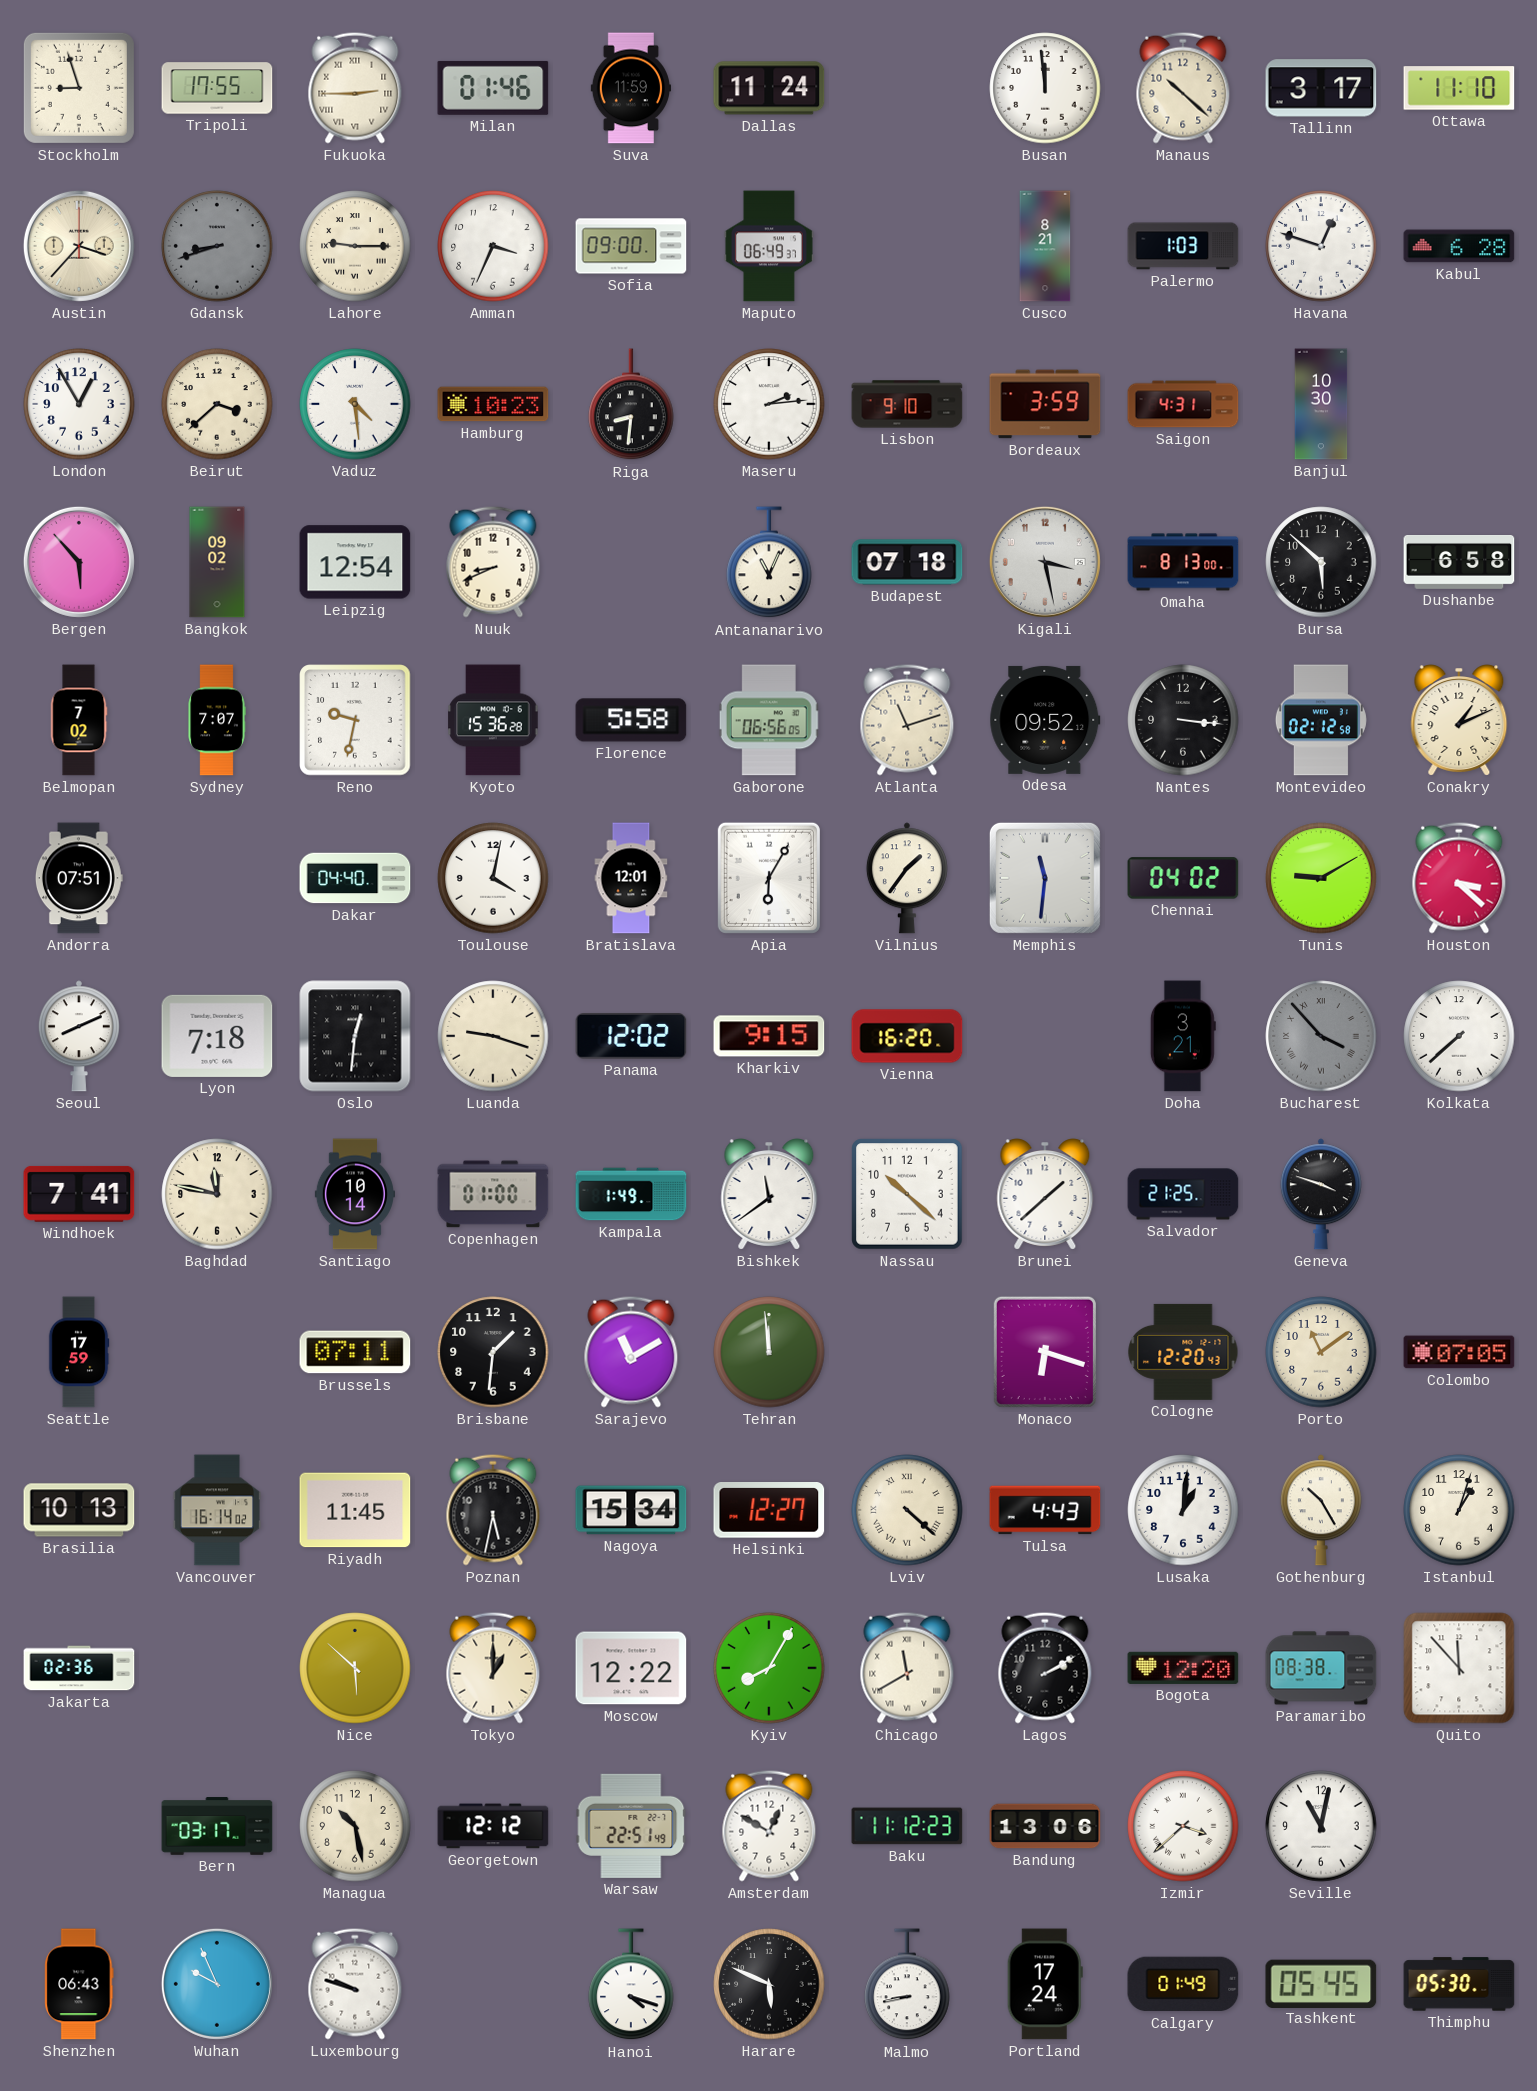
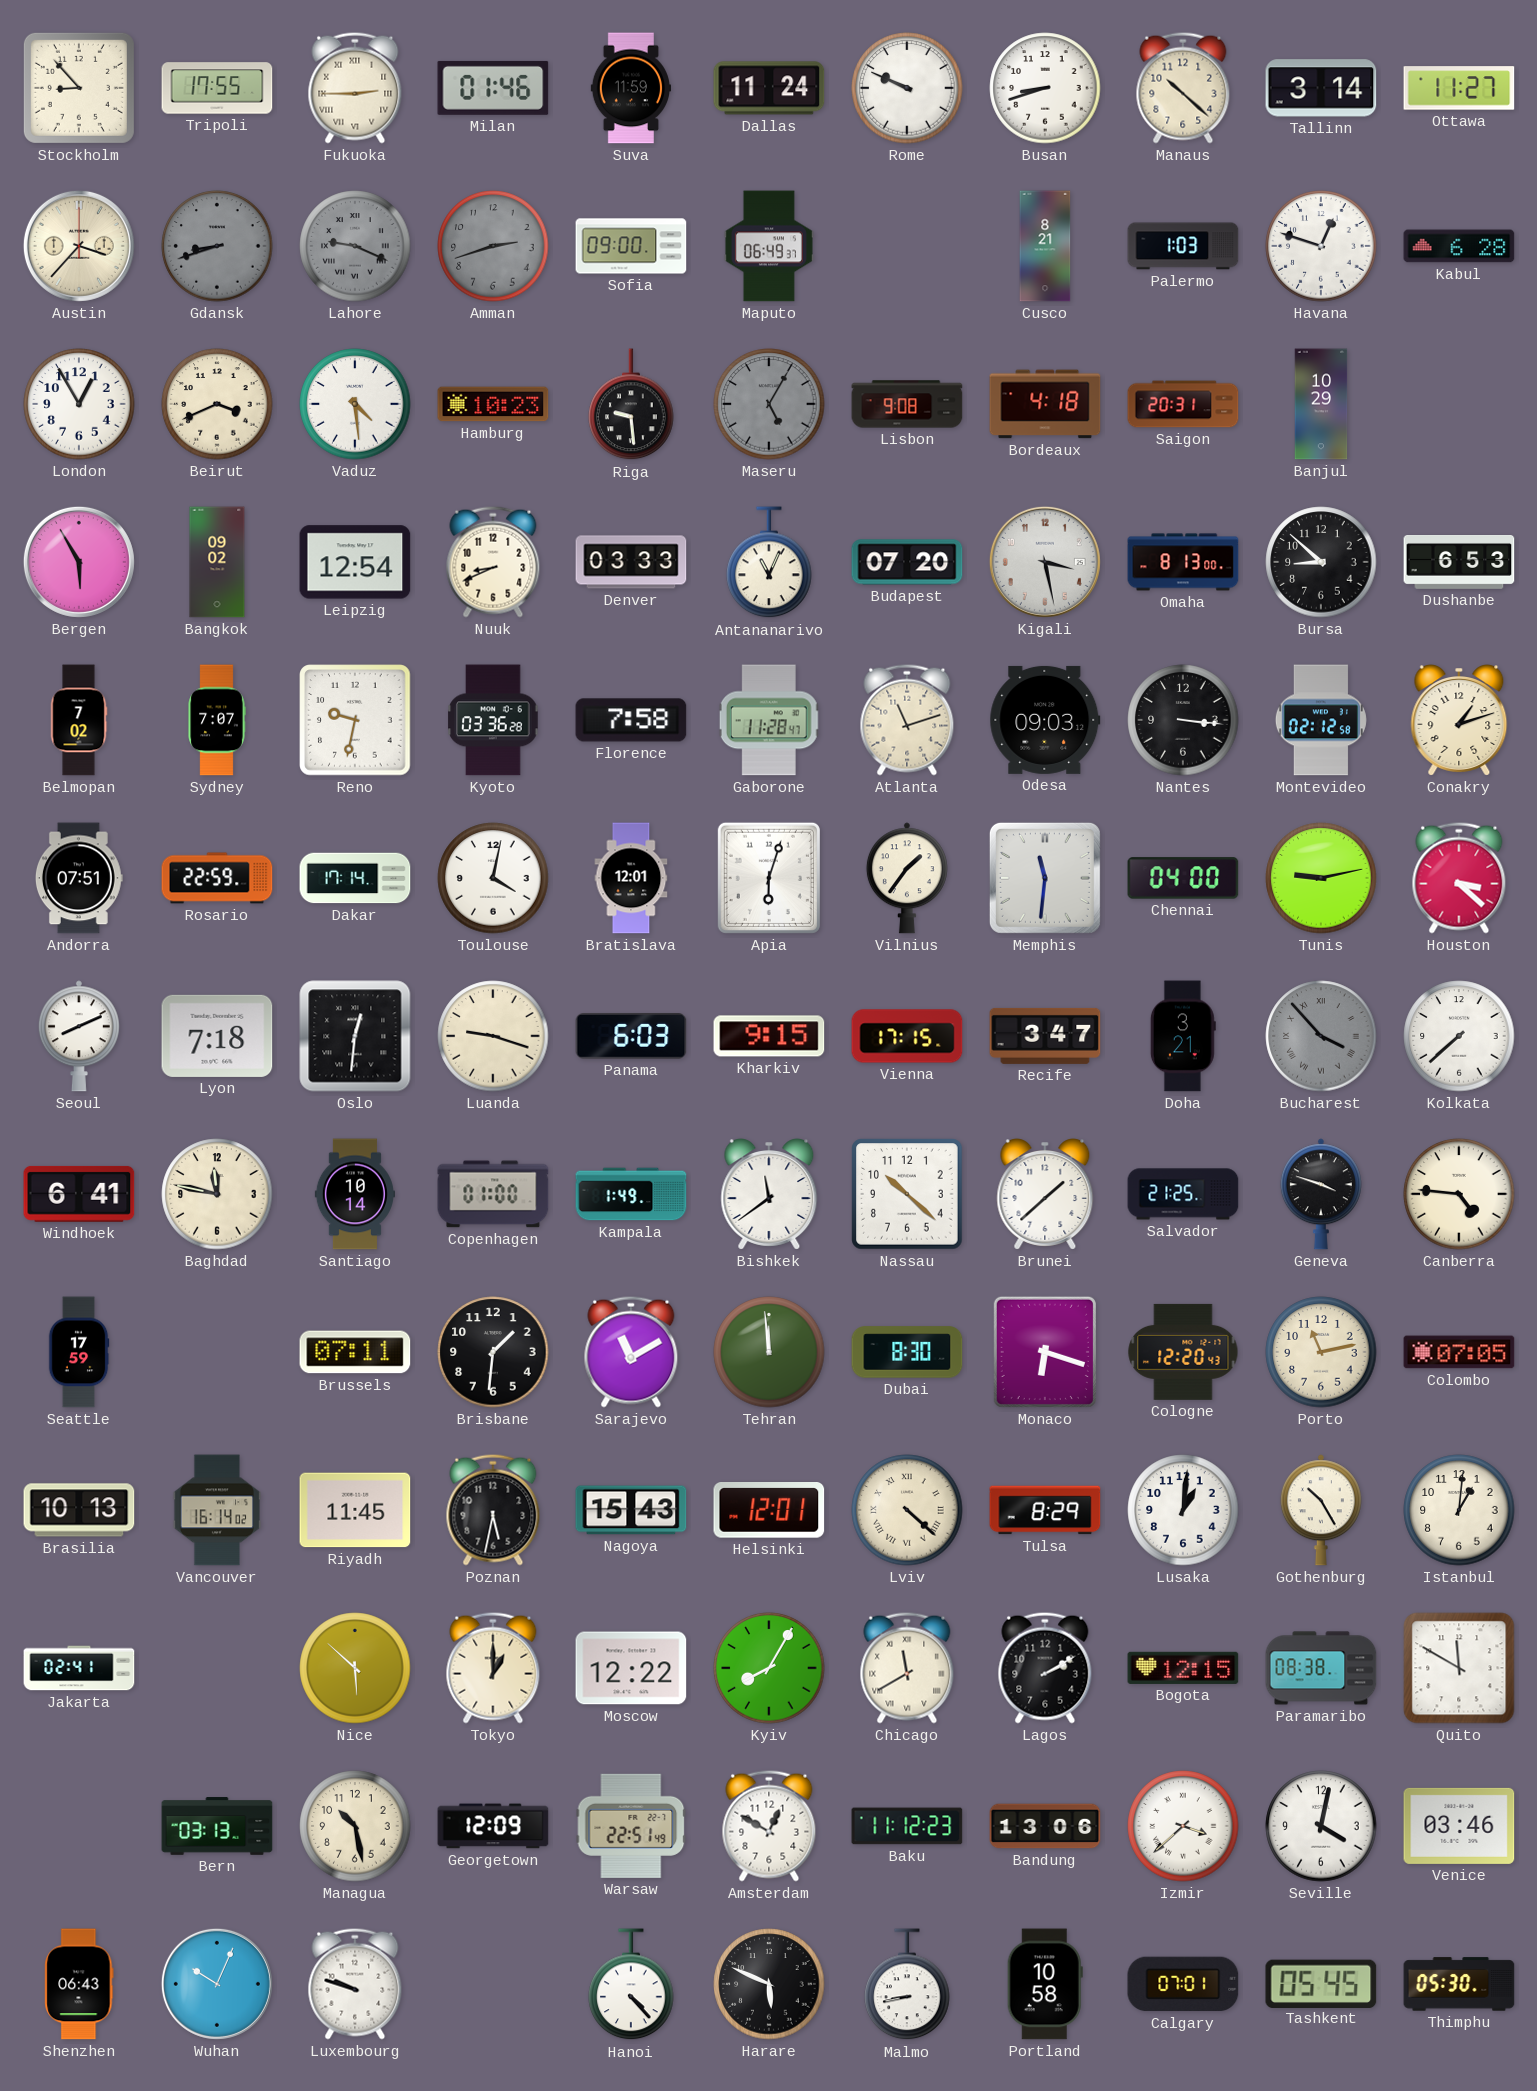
Stockholm: 8:57 -> 8:53
Rome: none -> 9:49
Busan: 11:59 -> 8:42
Tallinn: 3:17 -> 3:14
Ottawa: 11:10 -> 11:27
Lahore: 9:15 -> 9:19
Lahore dial: cream -> grey
Amman: 3:34 -> 2:42
Amman dial: white -> grey
Beirut: 3:38 -> 3:41
Riga: 8:31 -> 9:29
Maseru: 2:14 -> 5:05
Maseru dial: white -> grey
Lisbon: 9:10 -> 9:08
Bordeaux: 3:59 -> 4:18
Saigon: 4:31 -> 20:31
Banjul: 10:30 -> 10:29
Bergen: 5:53 -> 5:55
Denver: none -> 03:33
Budapest: 07:18 -> 07:20
Bursa: 5:52 -> 8:52
Dushanbe: 6:58 -> 6:53
Kyoto: 15:36 -> 03:36
Florence: 5:58 -> 7:58
Gaborone: 06:56 -> 11:28
Odesa: 09:52 -> 09:03
Conakry: 1:11 -> 1:12
Rosario: none -> 22:59
Dakar: 04:40 -> 17:14
Apia: 6:05 -> 6:03
Chennai: 04:02 -> 04:00
Tunis: 9:10 -> 9:13
Panama: 12:02 -> 6:03
Vienna: 16:20 -> 17:15
Recife: none -> 3:47
Windhoek: 7:41 -> 6:41
Canberra: none -> 4:46
Dubai: none -> 8:30
Porto: 11:09 -> 11:13
Nagoya: 15:34 -> 15:43
Helsinki: 12:27 -> 12:01
Tulsa: 4:43 -> 8:29
Istanbul: 1:03 -> 1:01
Jakarta: 02:36 -> 02:41
Bogota: 12:20 -> 12:15
Quito: 11:53 -> 11:50
Bern: 03:17 -> 03:13
Georgetown: 12:12 -> 12:09
Seville: 11:02 -> 4:02
Venice: none -> 03:46
Wuhan: 9:56 -> 10:04
Hanoi: 4:18 -> 4:23
Portland: 17:24 -> 10:58
Calgary: 01:49 -> 07:01
